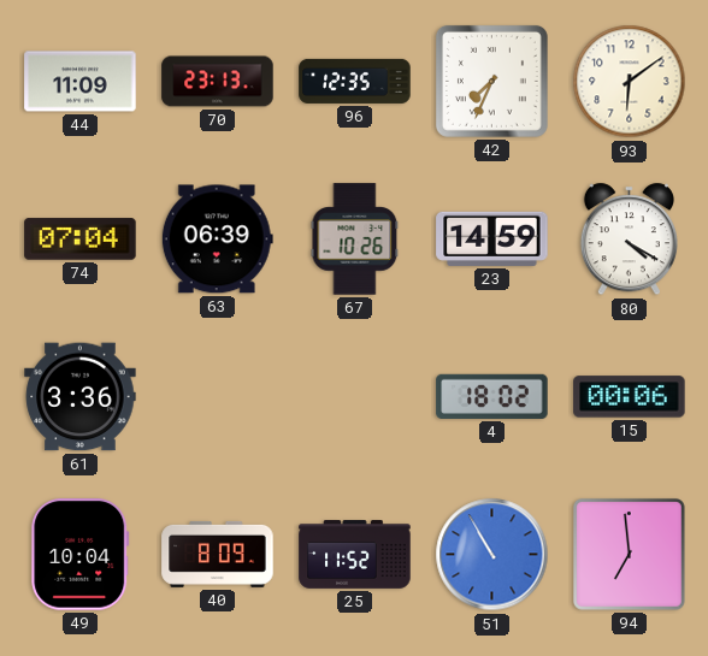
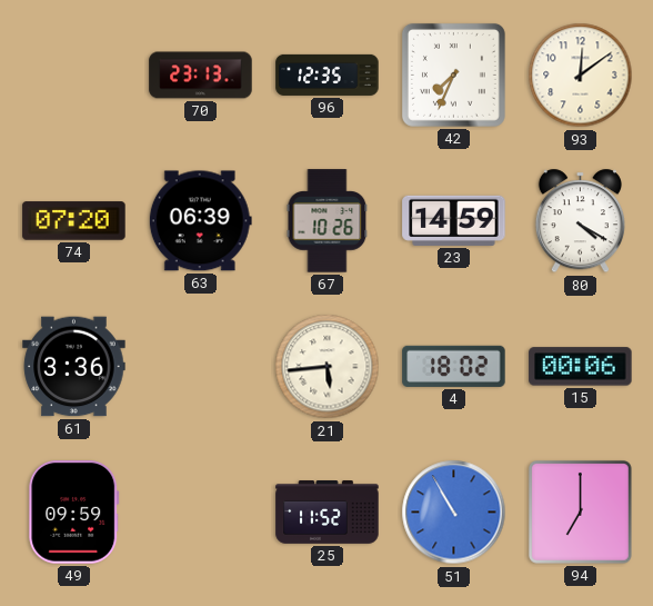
44: 11:09 -> none
93: 6:09 -> 12:09
74: 07:04 -> 07:20
21: none -> 5:44
49: 10:04 -> 09:59
40: 8:09 -> none
94: 6:59 -> 7:00
